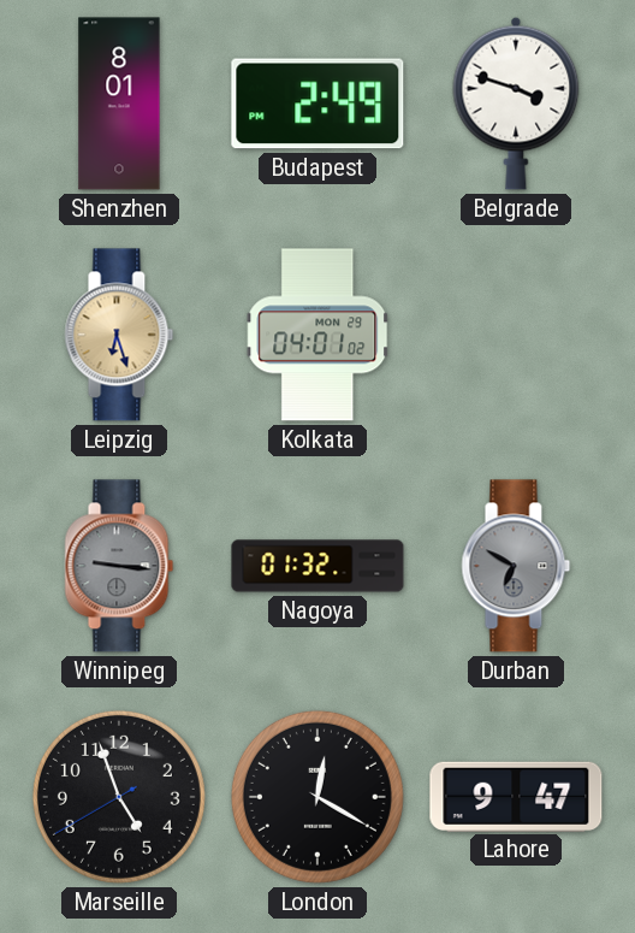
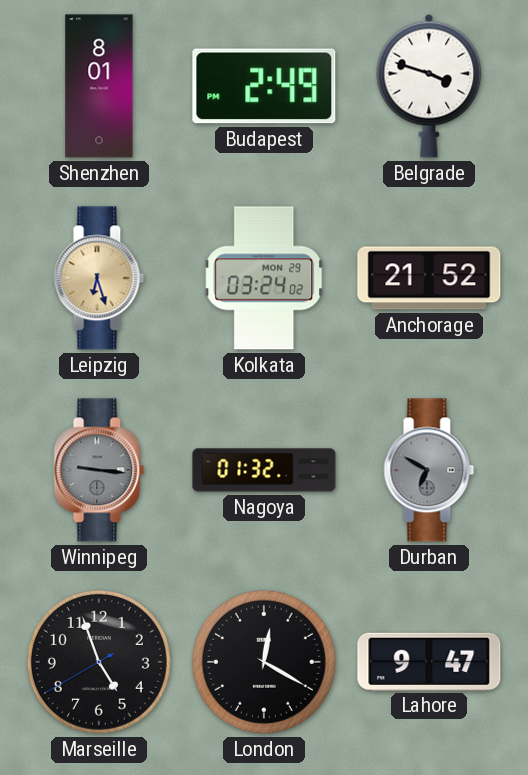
Kolkata: 04:01 -> 03:24
Anchorage: none -> 21:52
